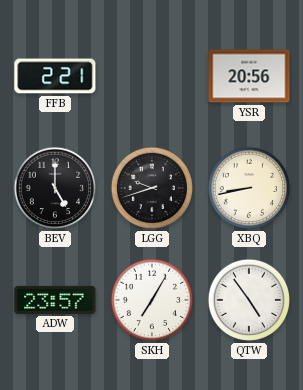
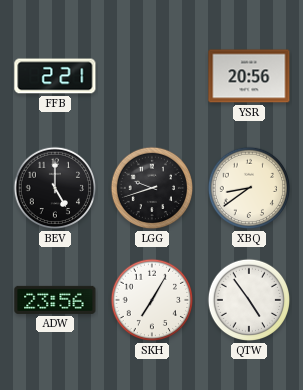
XBQ: 8:43 -> 8:39
ADW: 23:57 -> 23:56
